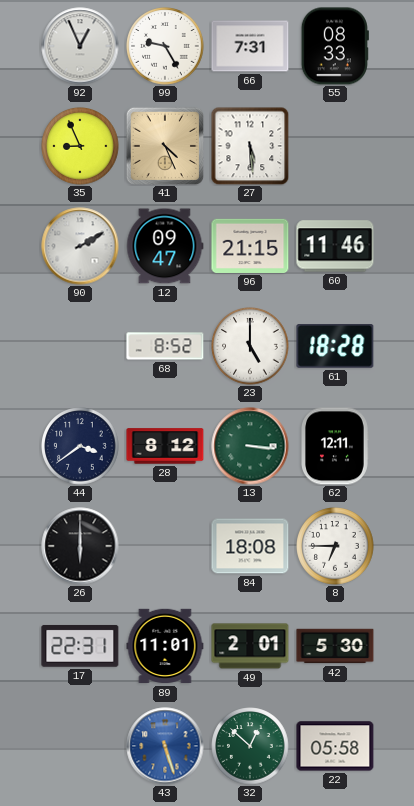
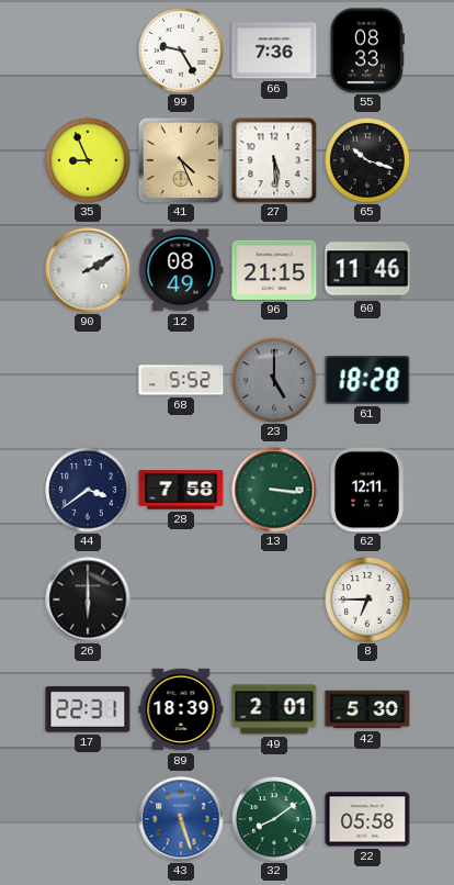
92: 12:56 -> none
66: 7:31 -> 7:36
65: none -> 10:18
12: 09:47 -> 08:49
68: 8:52 -> 5:52
23 dial: white -> grey
28: 8:12 -> 7:58
84: 18:08 -> none
89: 11:01 -> 18:39
32: 12:52 -> 8:09
